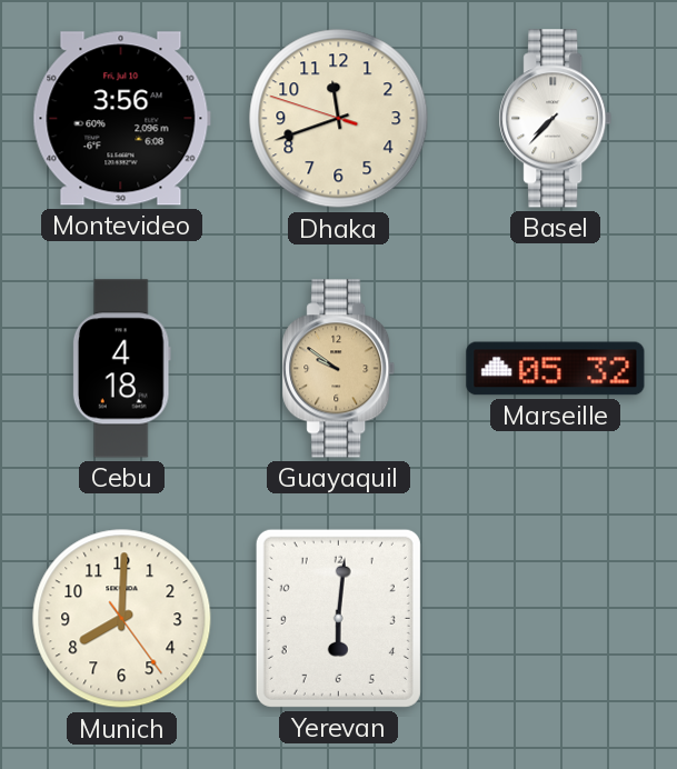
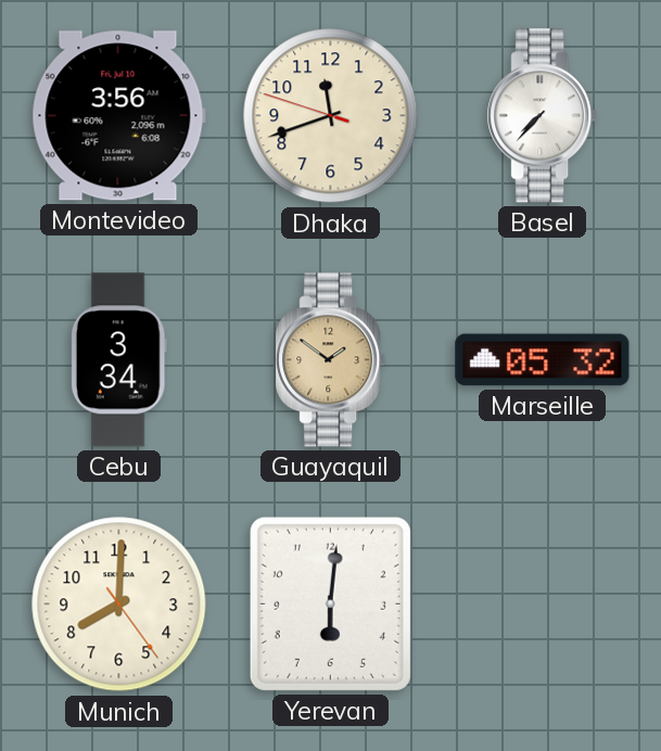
Cebu: 4:18 -> 3:34
Guayaquil: 9:51 -> 1:51
